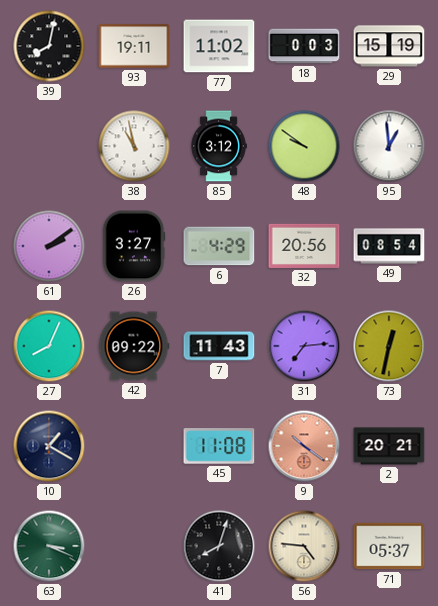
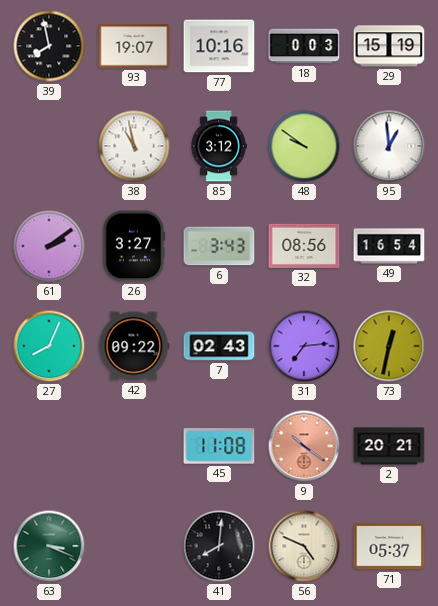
39: 8:02 -> 7:58
93: 19:11 -> 19:07
77: 11:02 -> 10:16
6: 4:29 -> 3:43
32: 20:56 -> 08:56
49: 08:54 -> 16:54
7: 11:43 -> 02:43
10: 1:20 -> none
41: 8:03 -> 8:01
56: 4:46 -> 4:49
